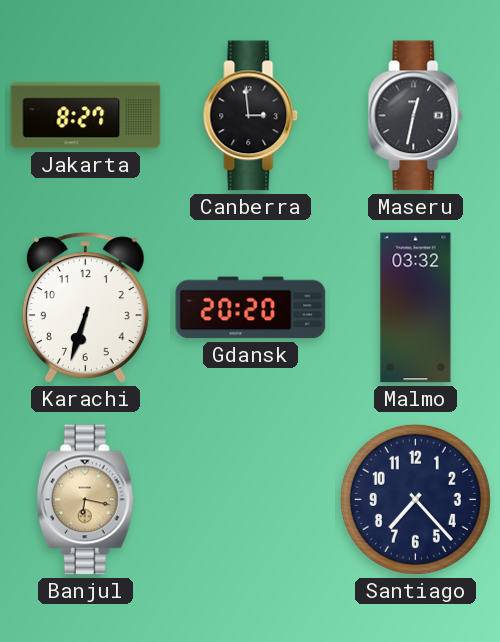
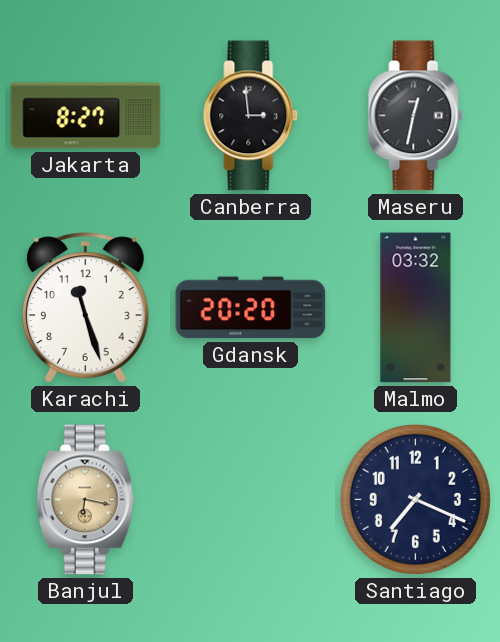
Karachi: 6:33 -> 11:27
Santiago: 7:23 -> 7:19
